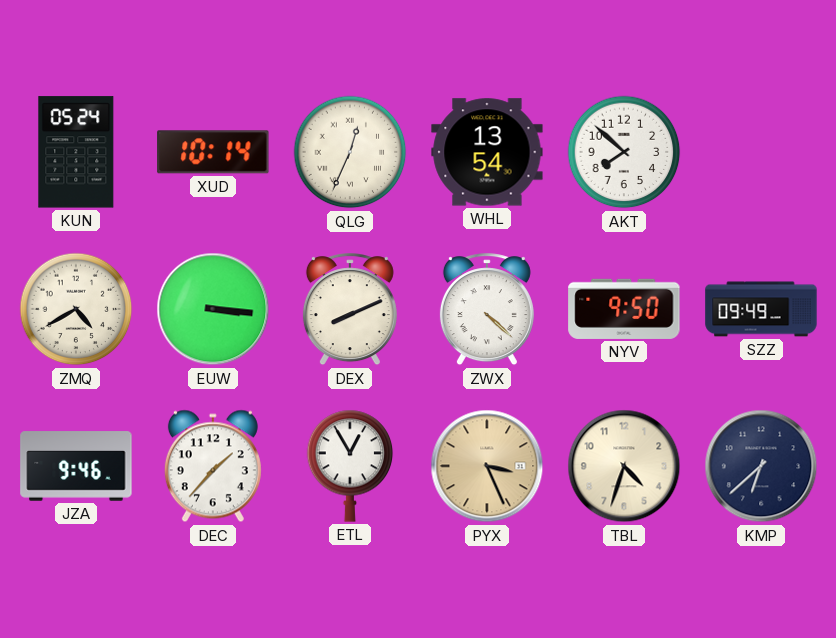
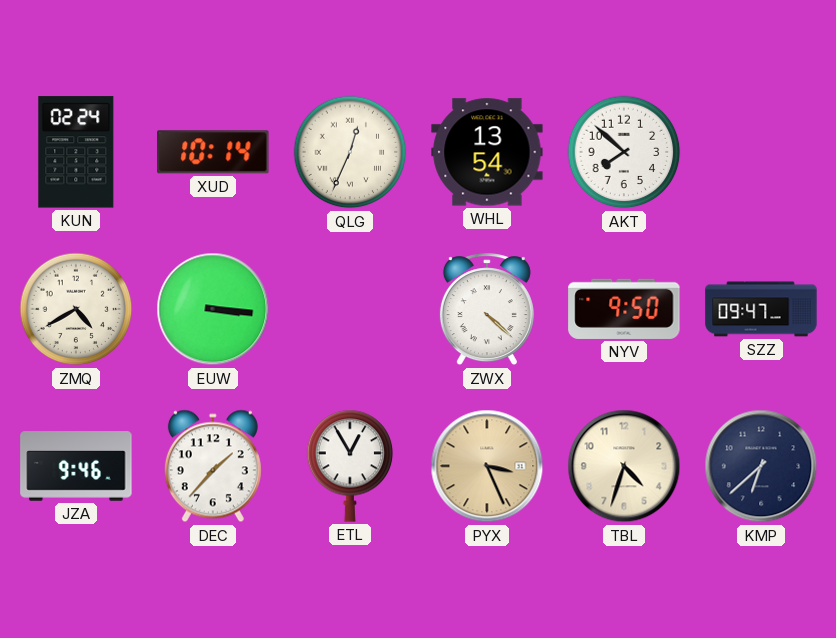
KUN: 05:24 -> 02:24
DEX: 8:11 -> none
SZZ: 09:49 -> 09:47
